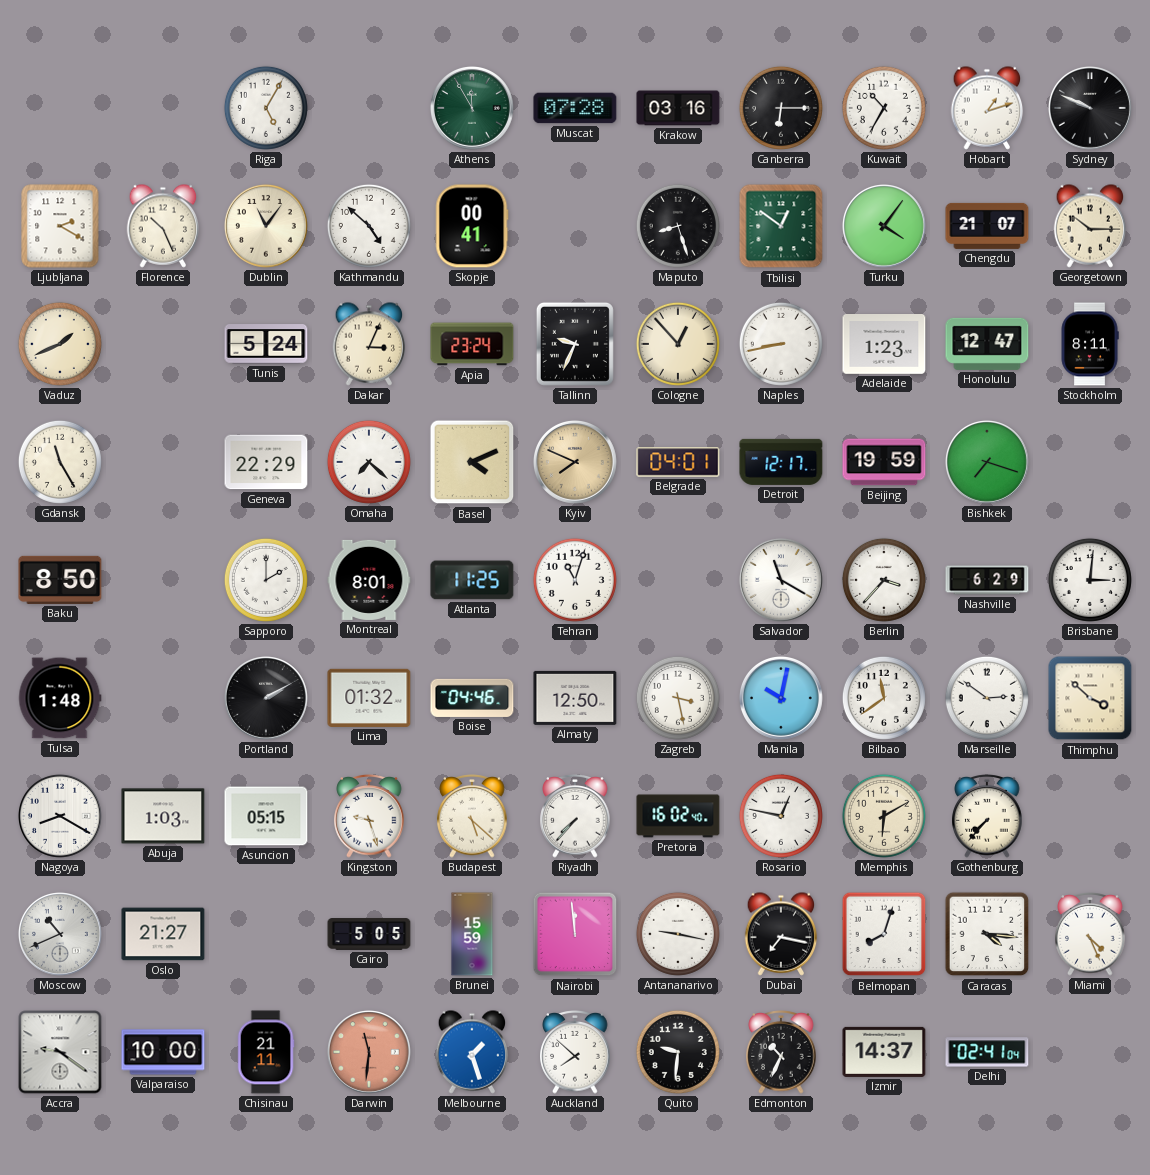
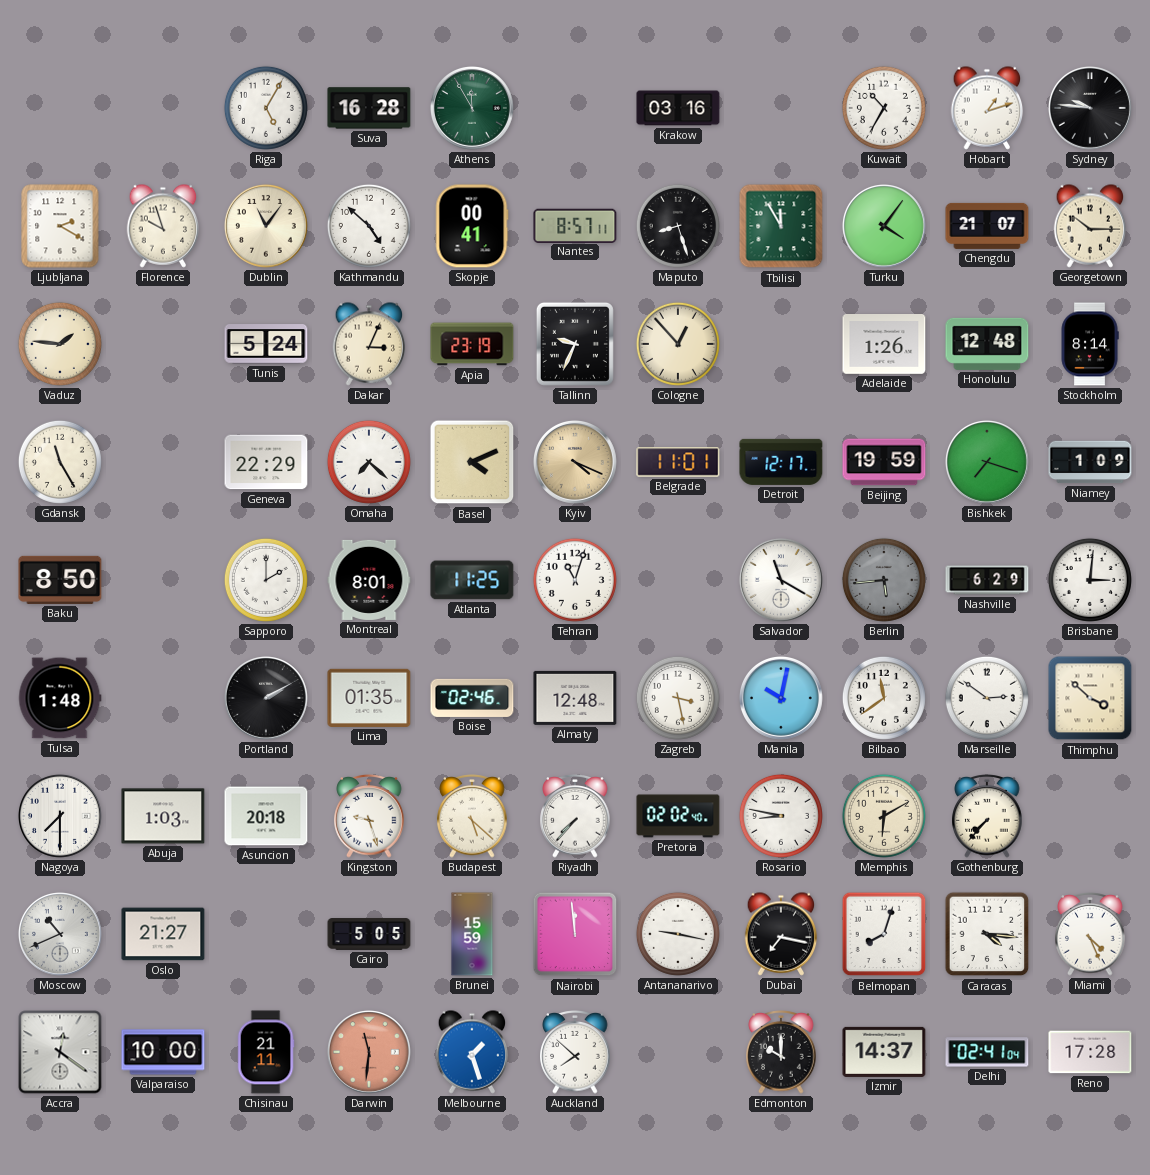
Suva: none -> 16:28
Muscat: 07:28 -> none
Canberra: 6:15 -> none
Sydney: 9:49 -> 9:46
Florence: 10:26 -> 9:57
Nantes: none -> 8:57
Tbilisi: 12:51 -> 11:55
Vaduz: 1:41 -> 1:46
Apia: 23:24 -> 23:19
Naples: 8:43 -> none
Adelaide: 1:23 -> 1:26
Honolulu: 12:47 -> 12:48
Stockholm: 8:11 -> 8:14
Kyiv: 7:49 -> 4:19
Belgrade: 04:01 -> 11:01
Niamey: none -> 1:09
Berlin: 3:37 -> 5:44
Berlin dial: white -> grey
Lima: 01:32 -> 01:35
Boise: 04:46 -> 02:46
Almaty: 12:50 -> 12:48
Nagoya: 8:20 -> 7:30
Asuncion: 05:15 -> 20:18
Pretoria: 16:02 -> 02:02
Rosario: 12:47 -> 8:47
Accra: 9:21 -> 12:21
Quito: 9:31 -> none
Edmonton: 10:34 -> 10:00
Reno: none -> 17:28
